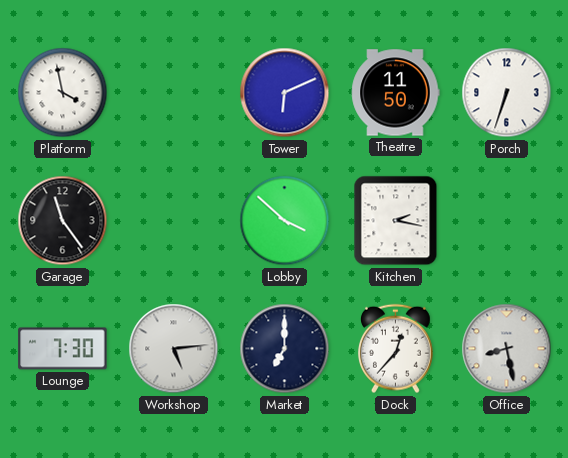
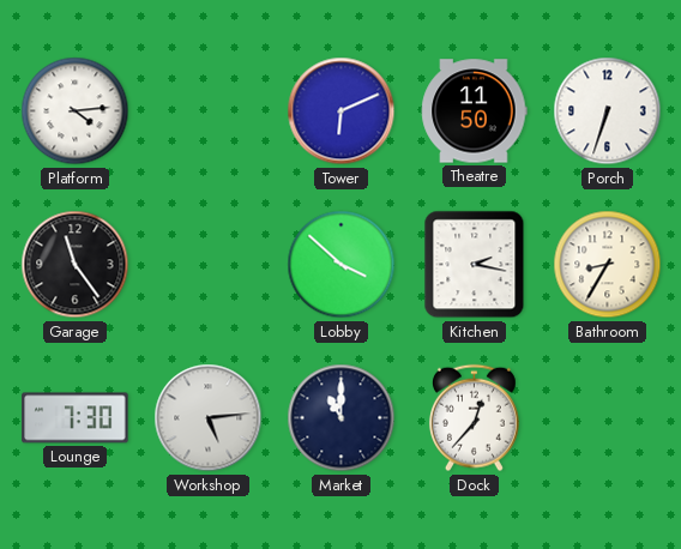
Platform: 3:58 -> 4:14
Bathroom: none -> 8:35
Market: 7:00 -> 11:00
Office: 8:28 -> none
